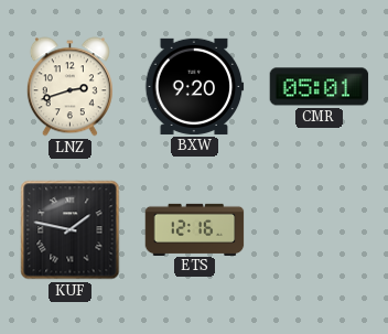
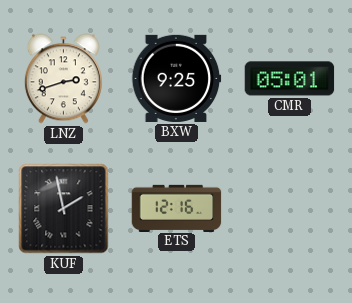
BXW: 9:20 -> 9:25
KUF: 1:47 -> 1:58
